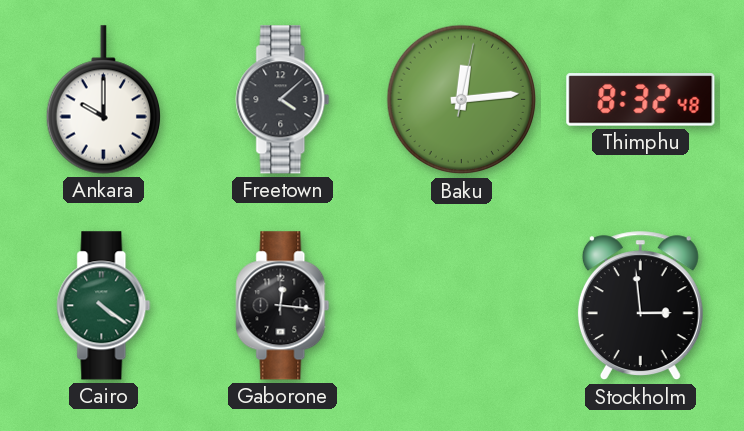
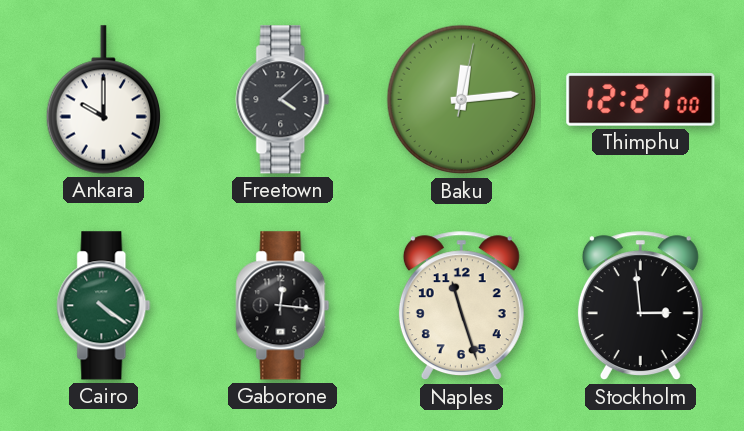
Thimphu: 8:32 -> 12:21
Naples: none -> 11:27
